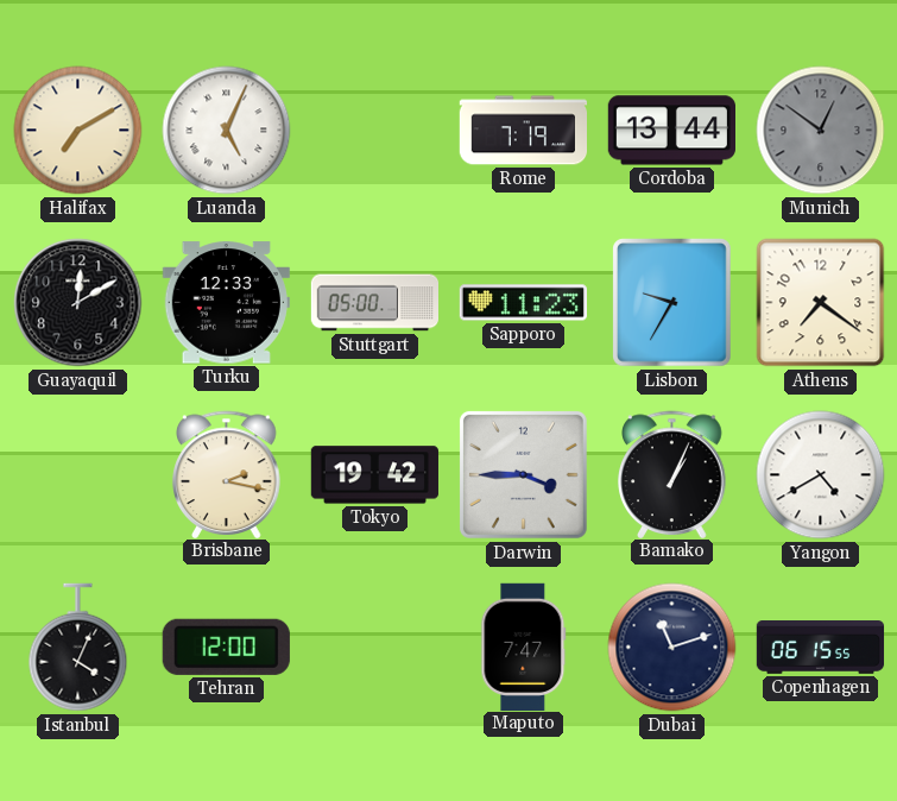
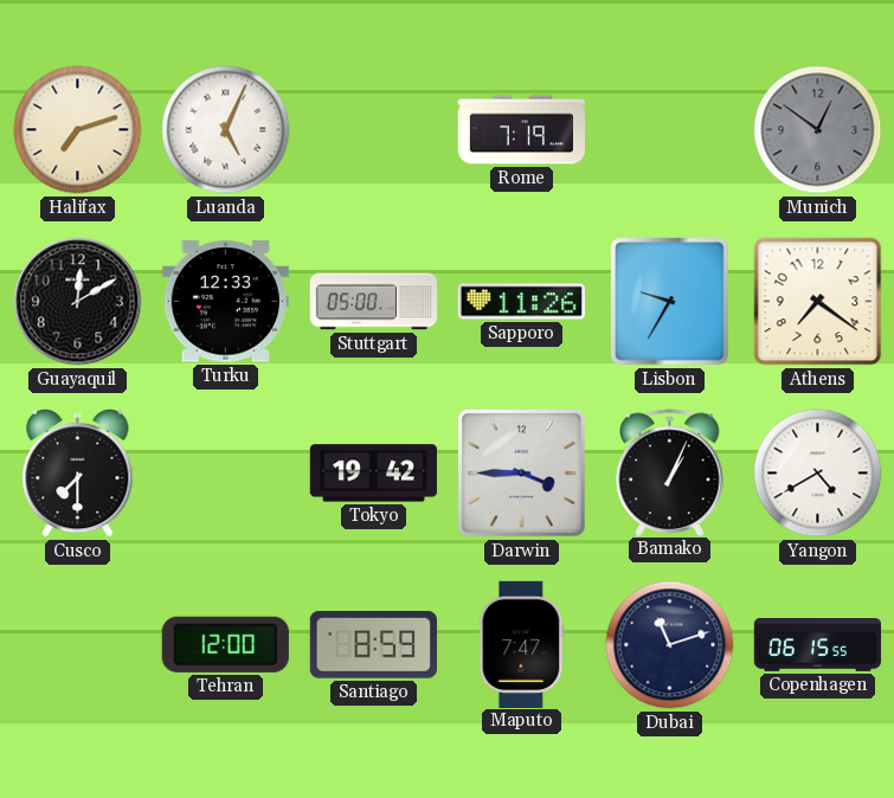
Halifax: 7:10 -> 7:12
Cordoba: 13:44 -> none
Sapporo: 11:23 -> 11:26
Cusco: none -> 7:30
Brisbane: 2:17 -> none
Istanbul: 4:04 -> none
Santiago: none -> 8:59
